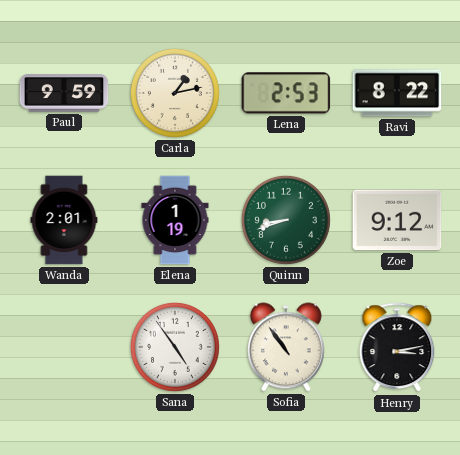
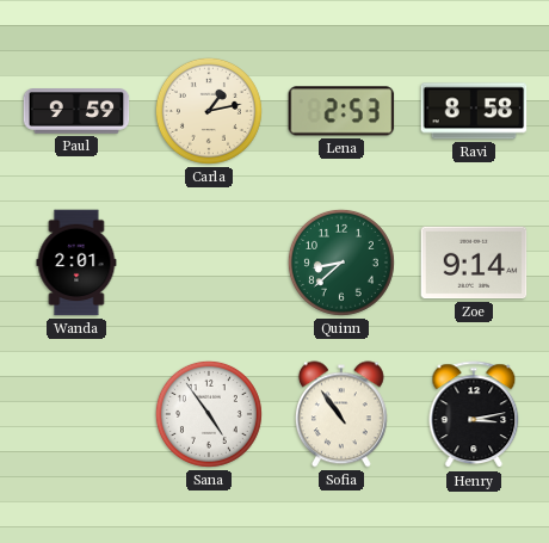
Ravi: 8:22 -> 8:58
Elena: 1:19 -> none
Quinn: 8:42 -> 8:38
Zoe: 9:12 -> 9:14
